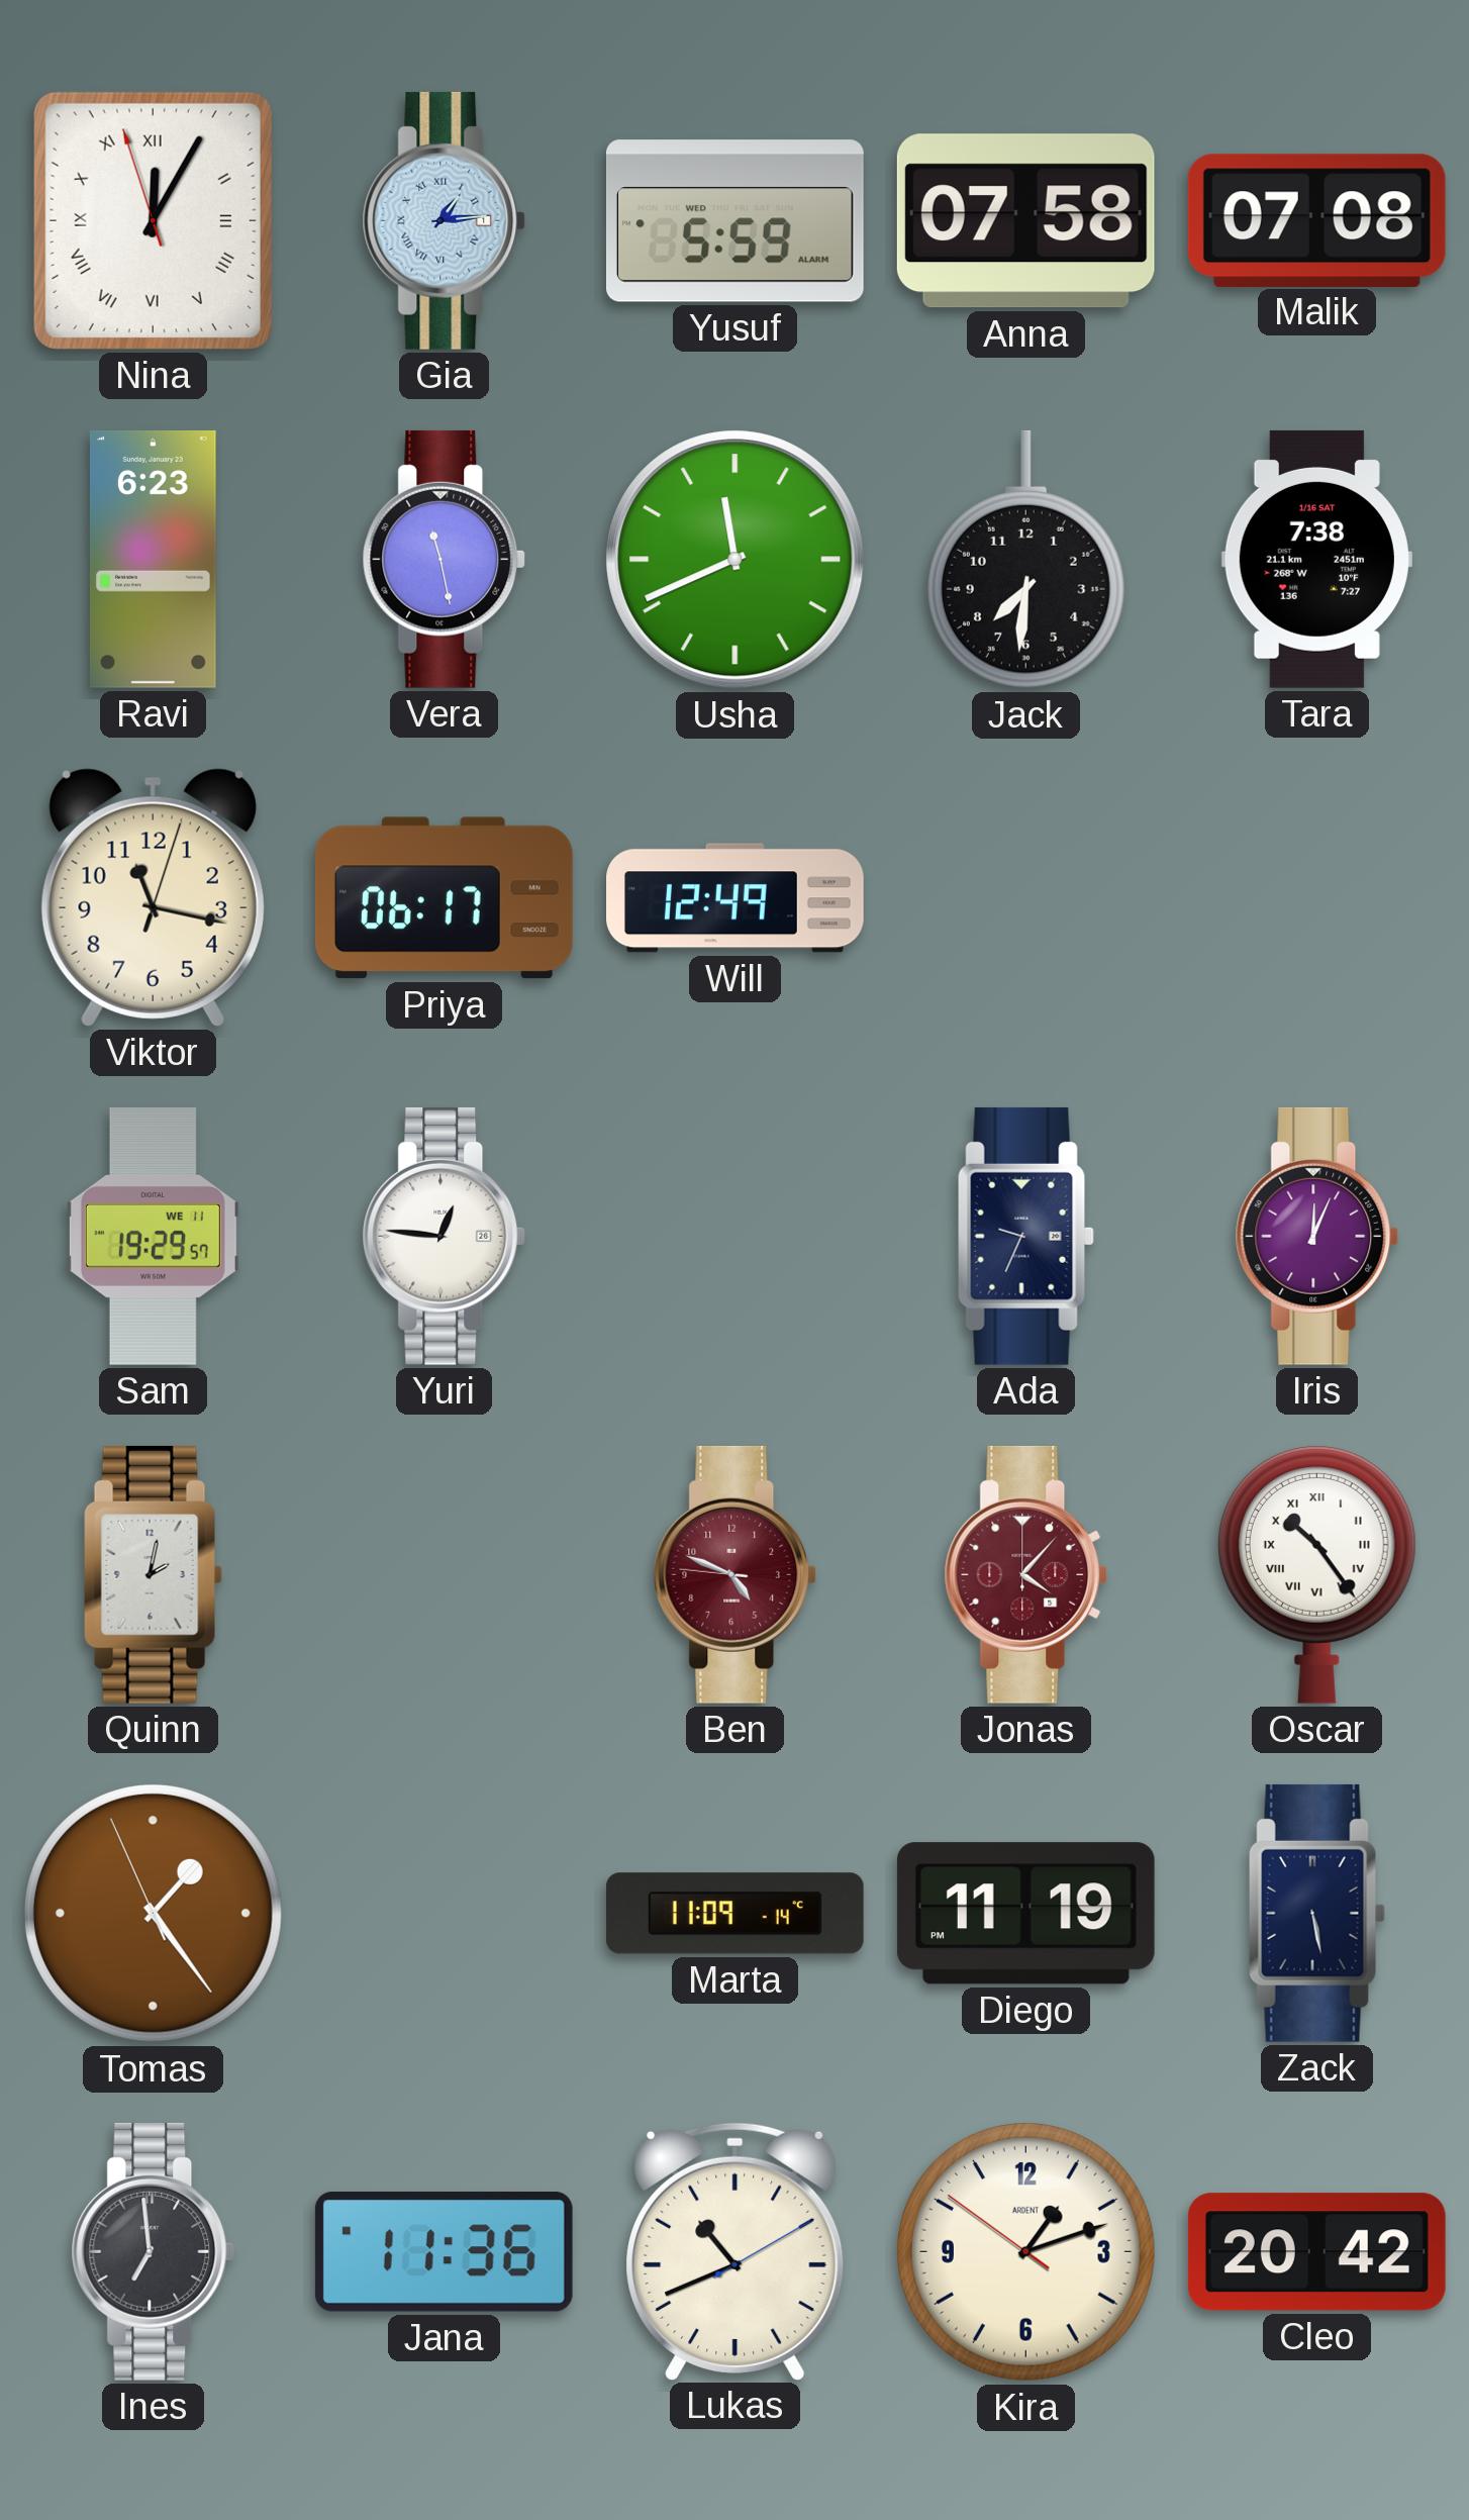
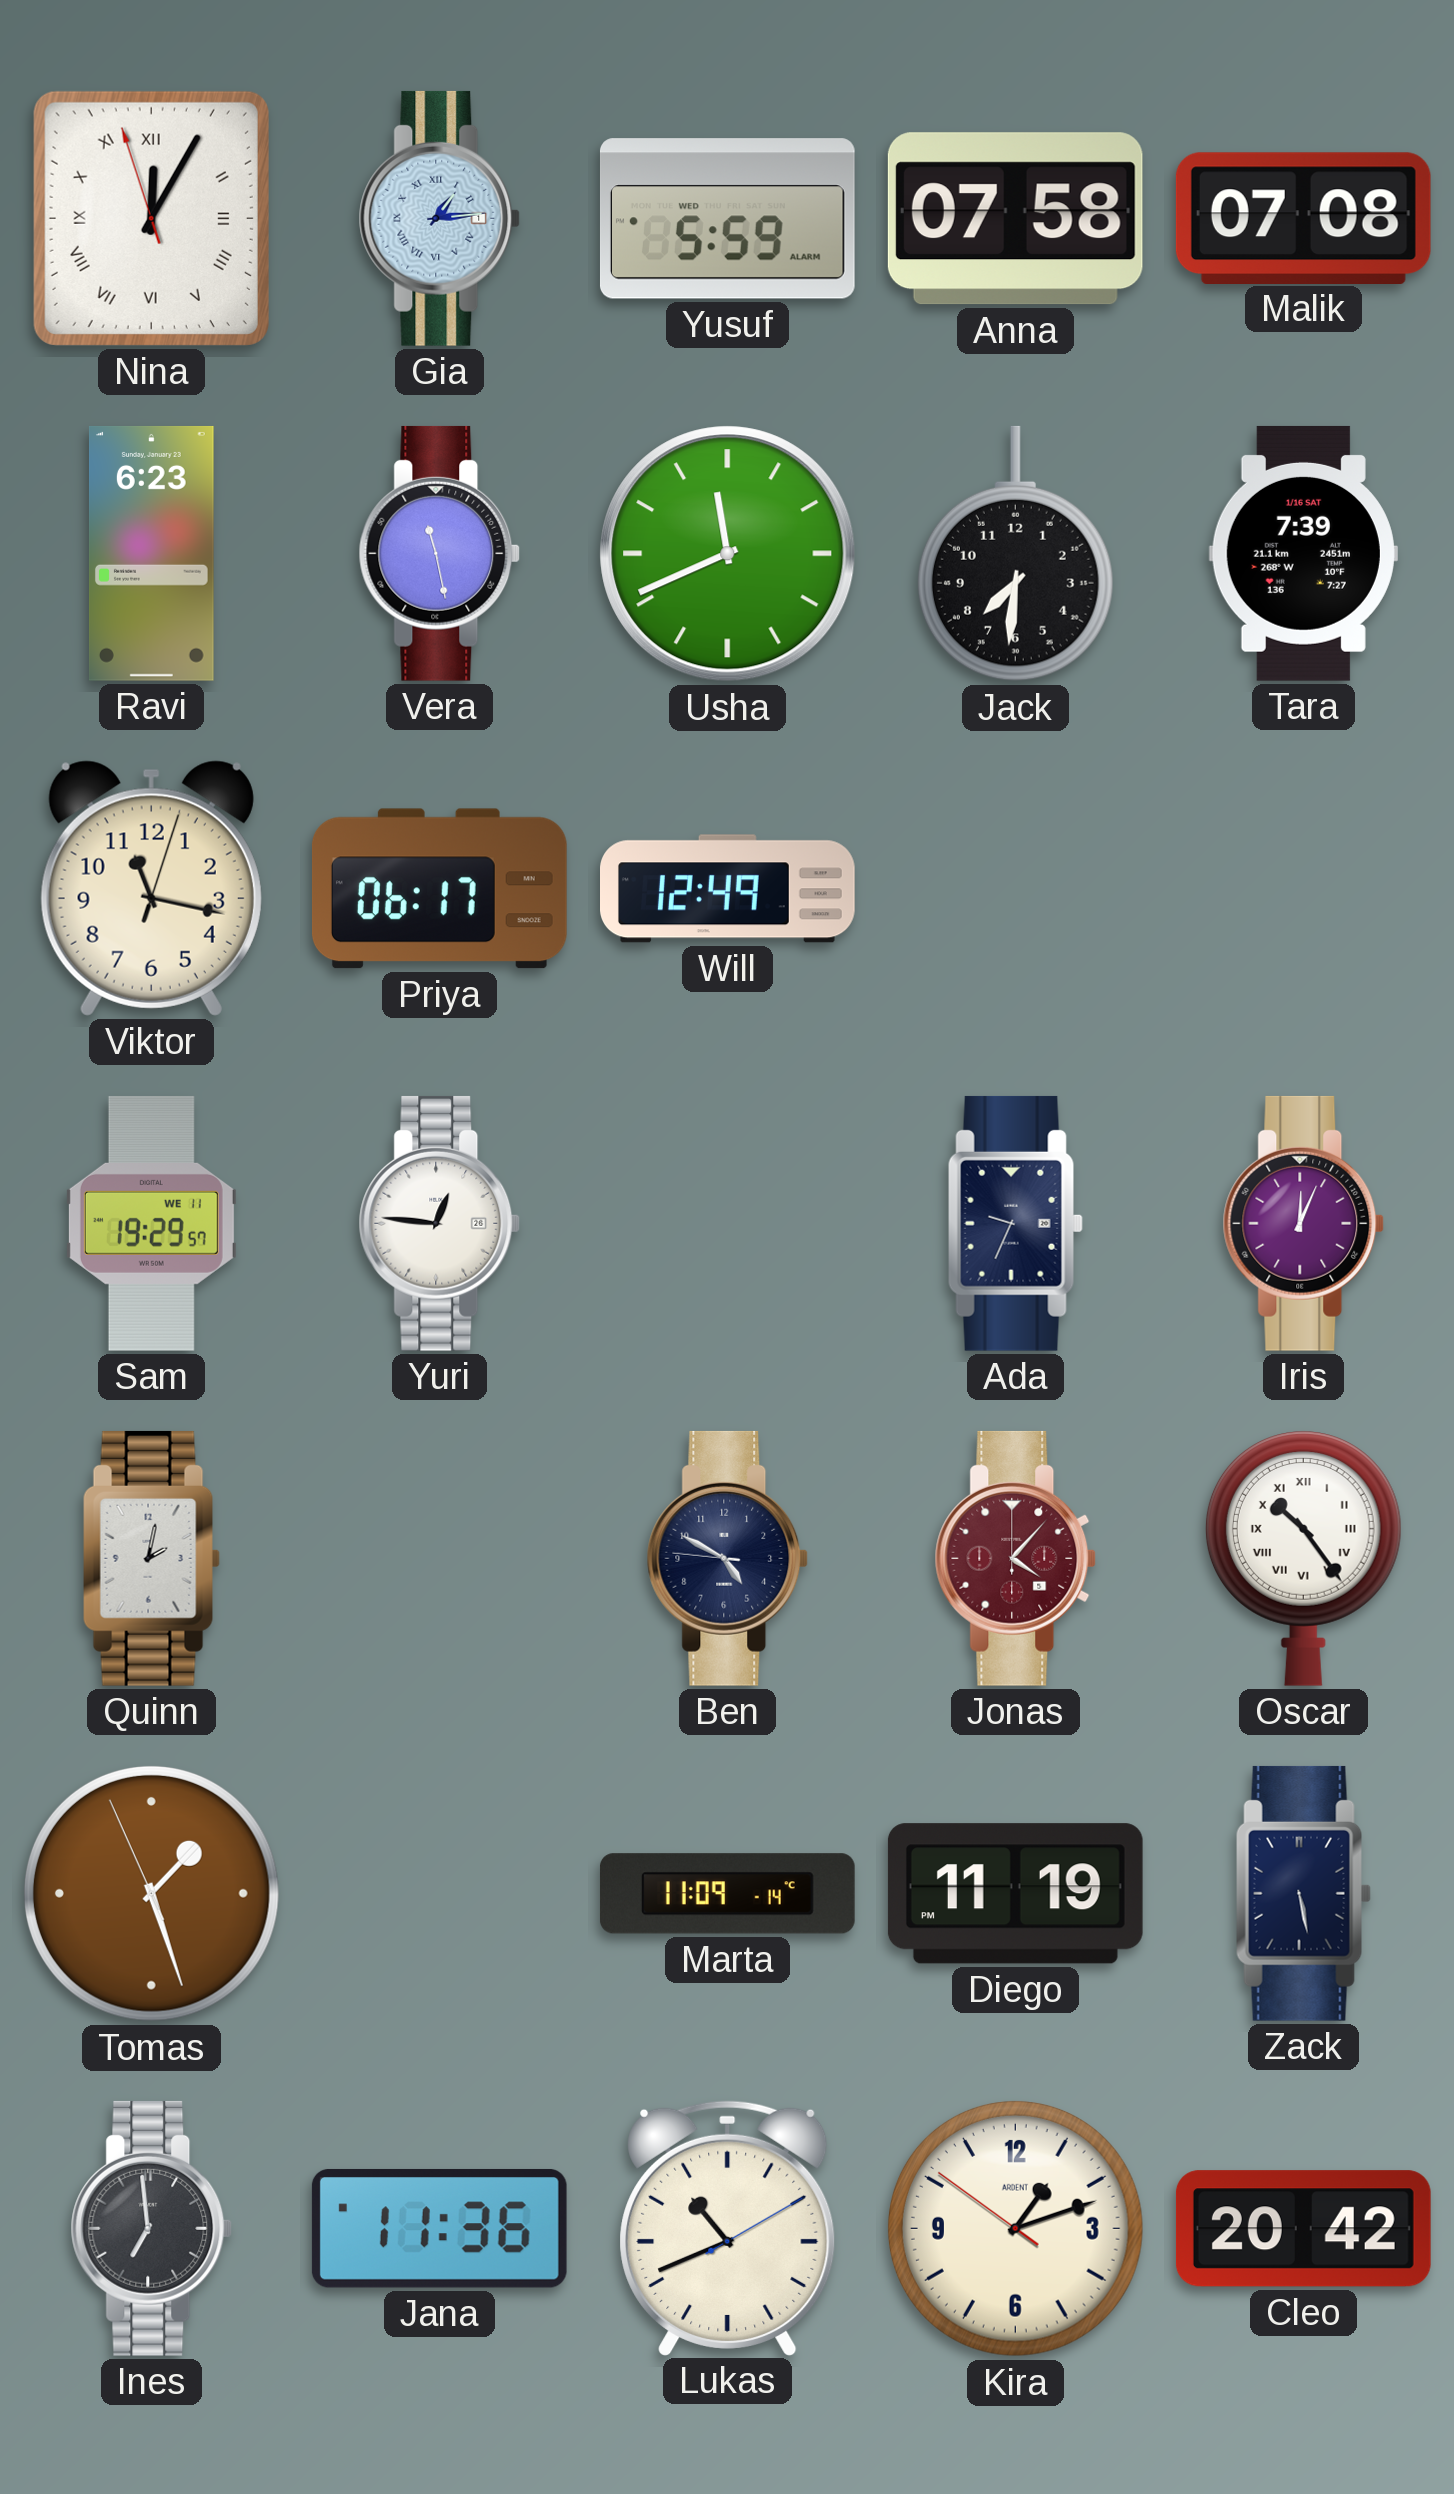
Tara: 7:38 -> 7:39
Ben: 4:48 -> 4:49
Ben dial: burgundy -> navy
Tomas: 1:23 -> 1:26
